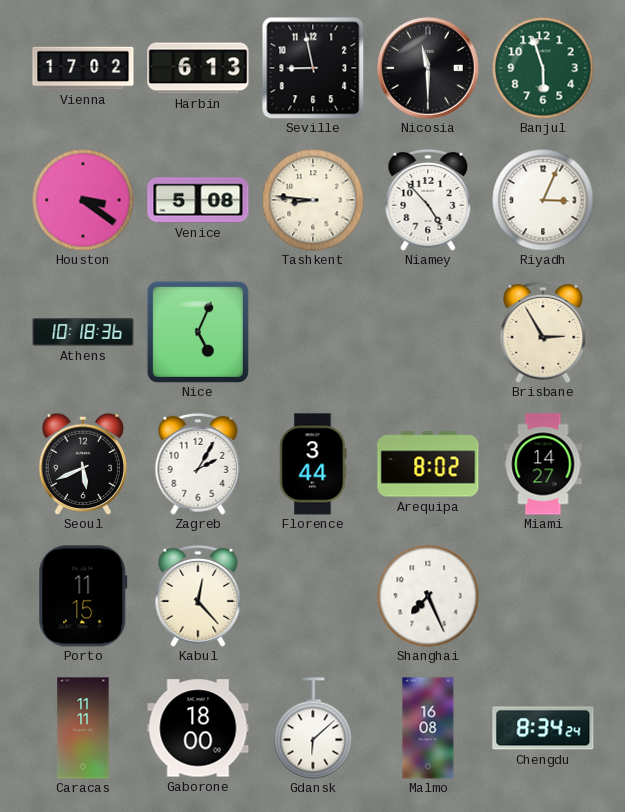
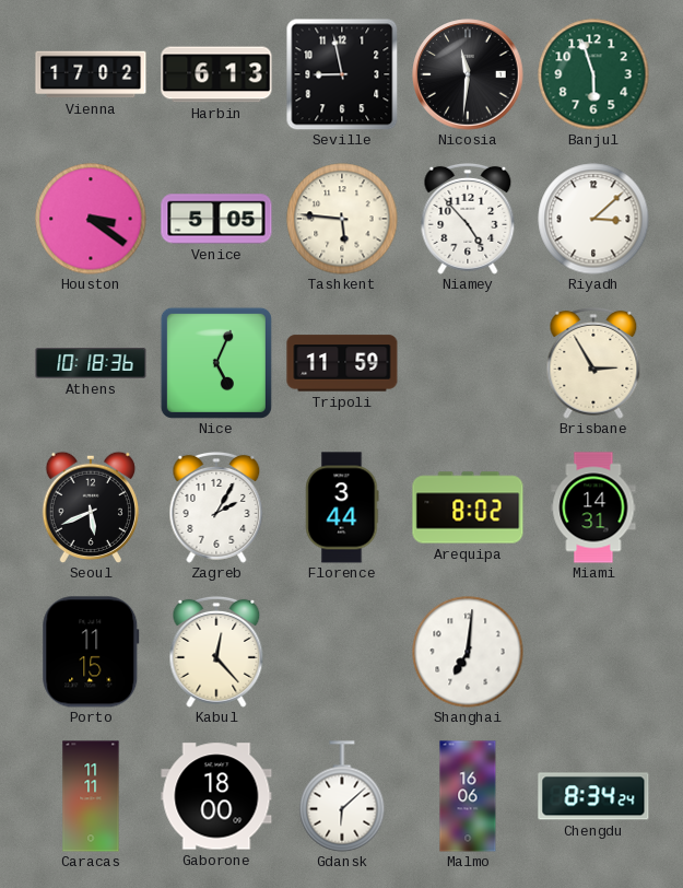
Nicosia: 11:30 -> 11:31
Venice: 5:08 -> 5:05
Tashkent: 8:46 -> 5:46
Riyadh: 3:04 -> 3:08
Tripoli: none -> 11:59
Miami: 14:27 -> 14:31
Shanghai: 7:26 -> 7:01
Malmo: 16:08 -> 16:06
